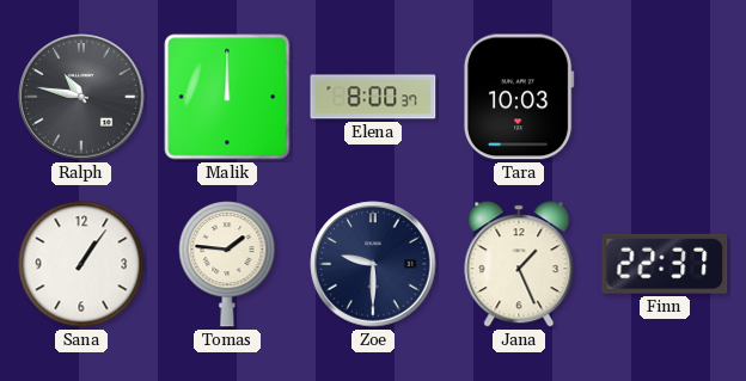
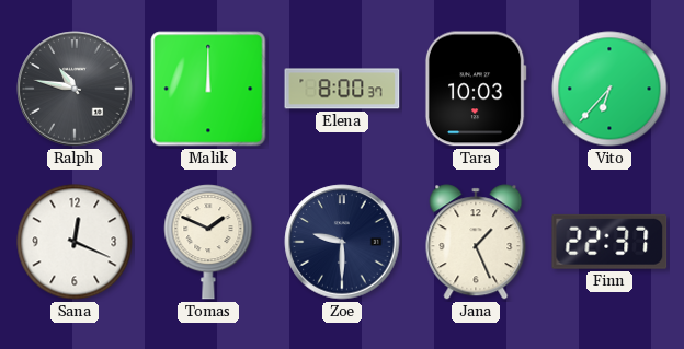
Vito: none -> 6:37
Sana: 1:06 -> 12:19
Tomas: 1:46 -> 1:49
